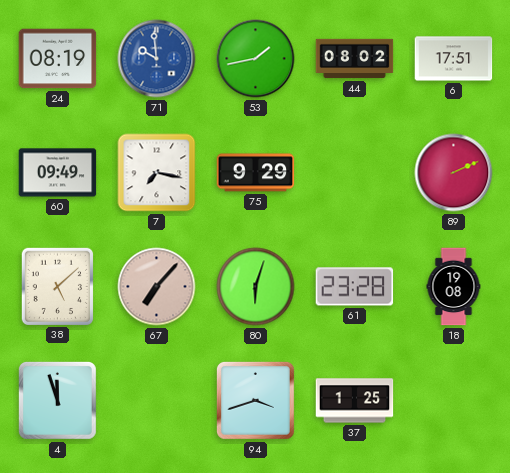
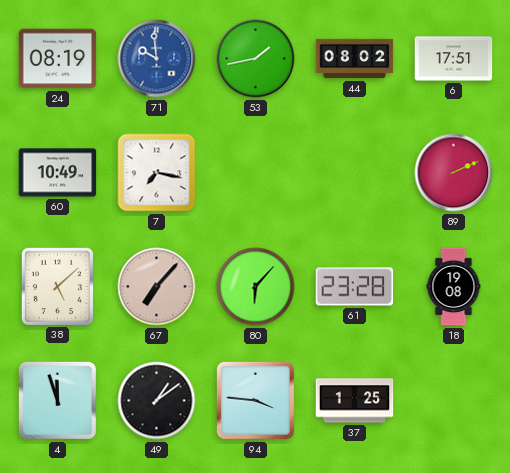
60: 09:49 -> 10:49
75: 9:29 -> none
80: 6:03 -> 6:07
49: none -> 1:09
94: 3:42 -> 3:46
